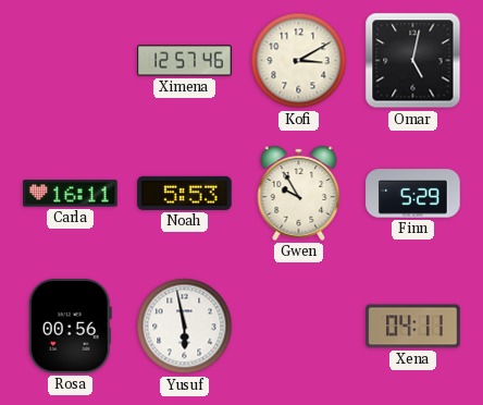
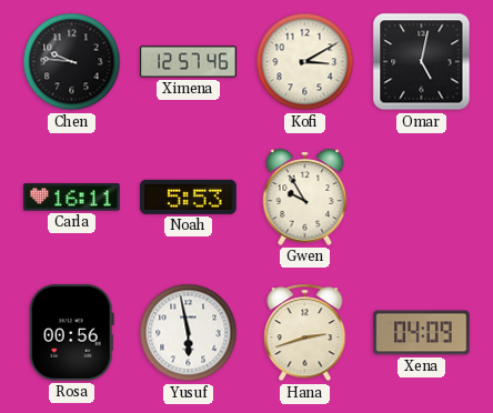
Chen: none -> 9:46
Finn: 5:29 -> none
Hana: none -> 2:42
Xena: 04:11 -> 04:09
